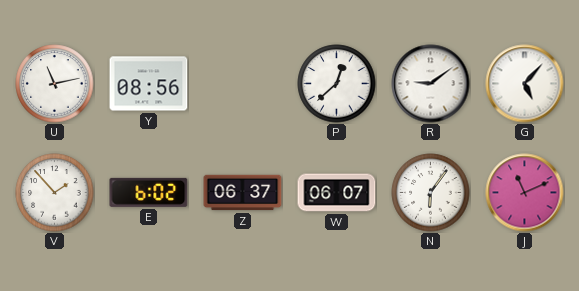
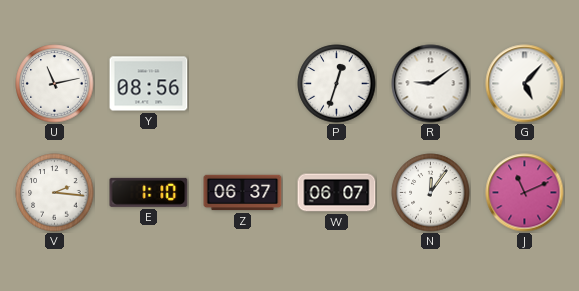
P: 12:38 -> 12:33
V: 1:53 -> 2:16
E: 6:02 -> 1:10
N: 6:06 -> 12:06
